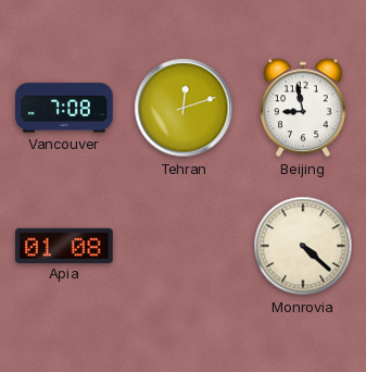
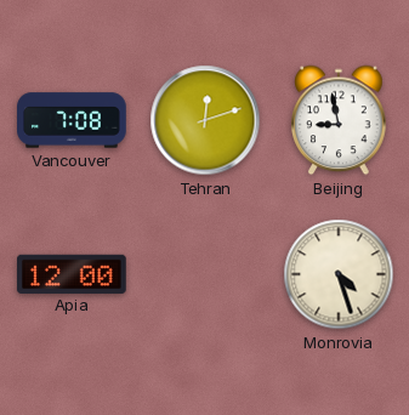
Apia: 01:08 -> 12:00
Monrovia: 4:22 -> 4:27
